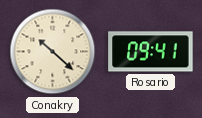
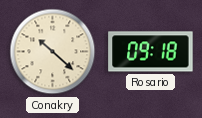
Rosario: 09:41 -> 09:18
